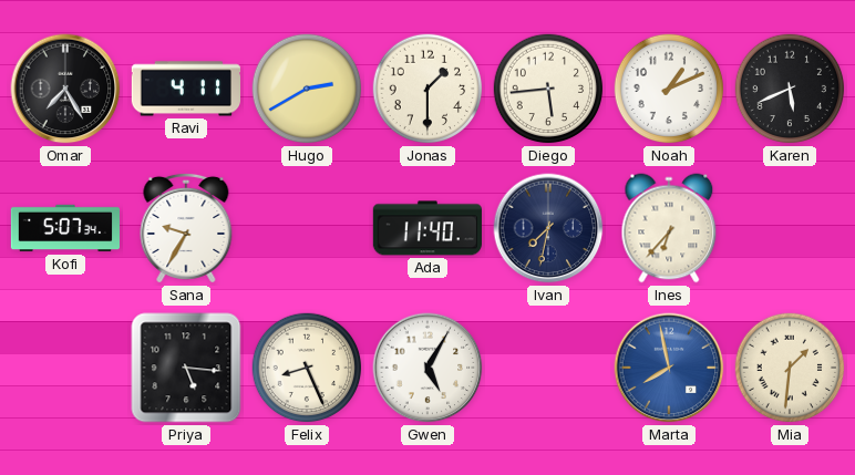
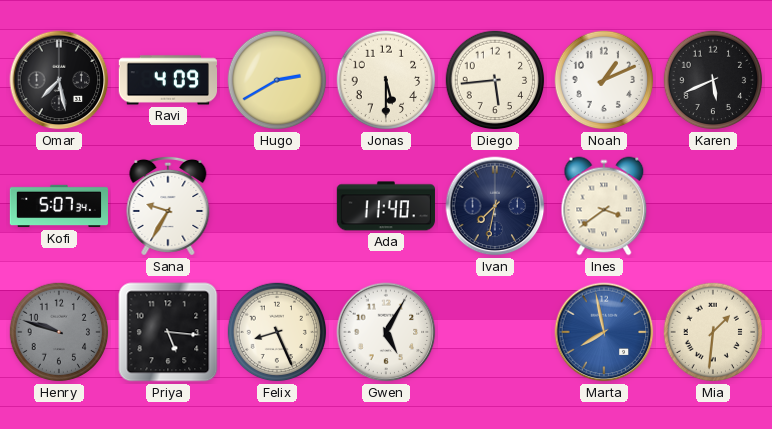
Omar: 7:25 -> 7:28
Ravi: 4:11 -> 4:09
Jonas: 1:30 -> 5:30
Ines: 6:37 -> 3:39
Henry: none -> 9:48
